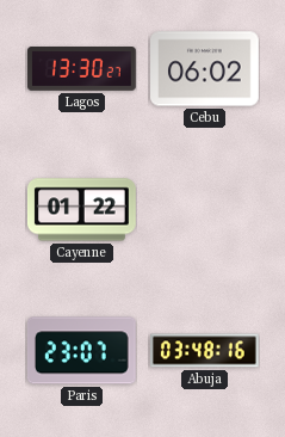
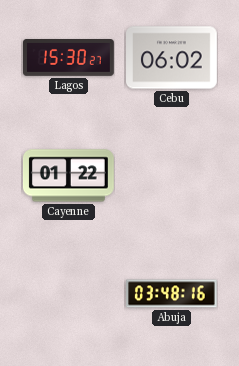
Lagos: 13:30 -> 15:30
Paris: 23:07 -> none
